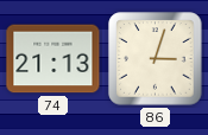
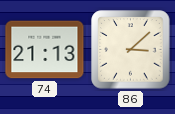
86: 3:03 -> 3:08
